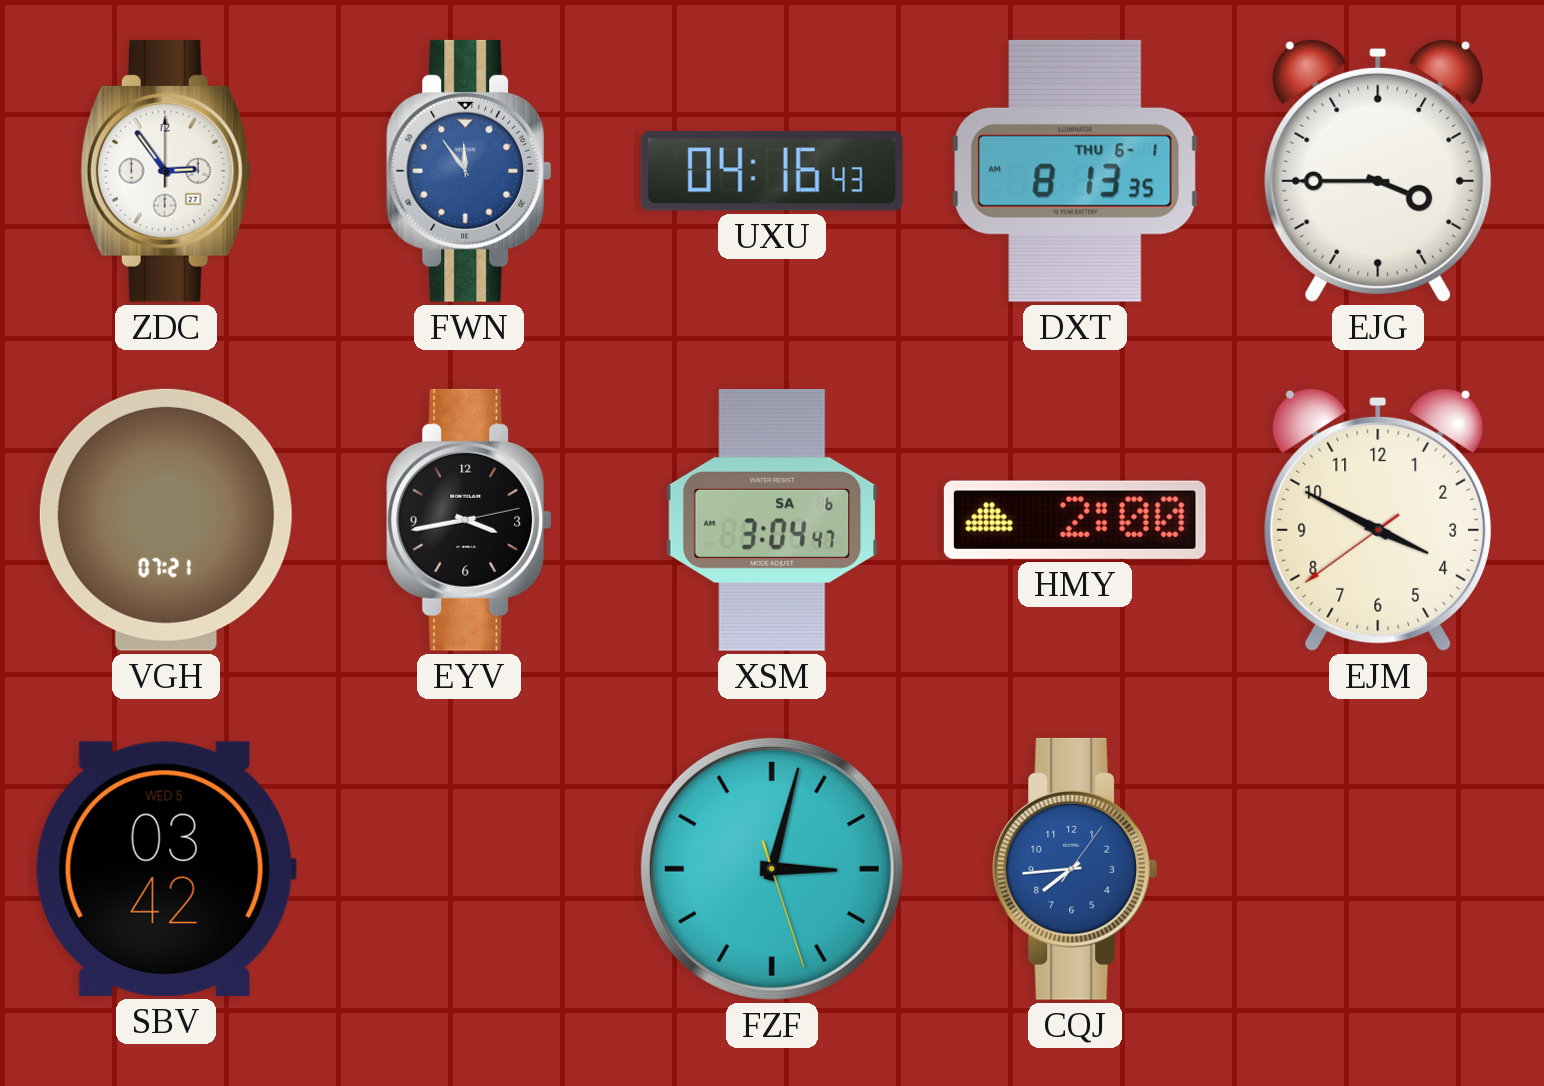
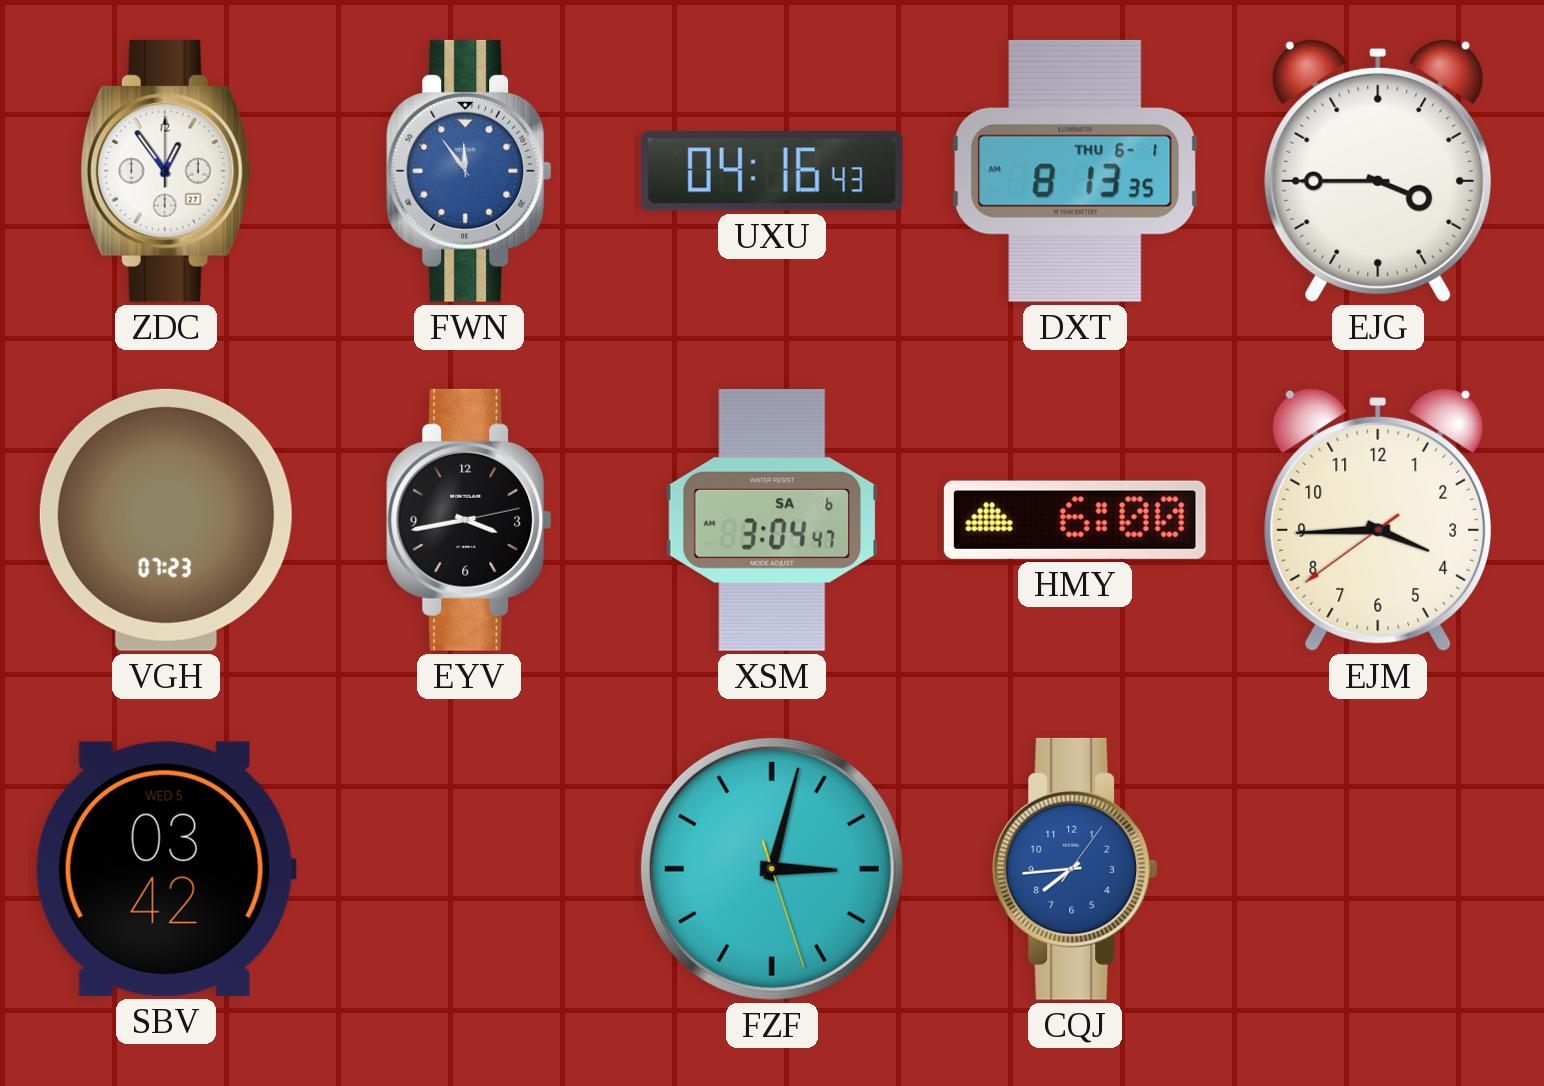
ZDC: 2:54 -> 12:54
VGH: 07:21 -> 07:23
HMY: 2:00 -> 6:00
EJM: 3:49 -> 3:44
